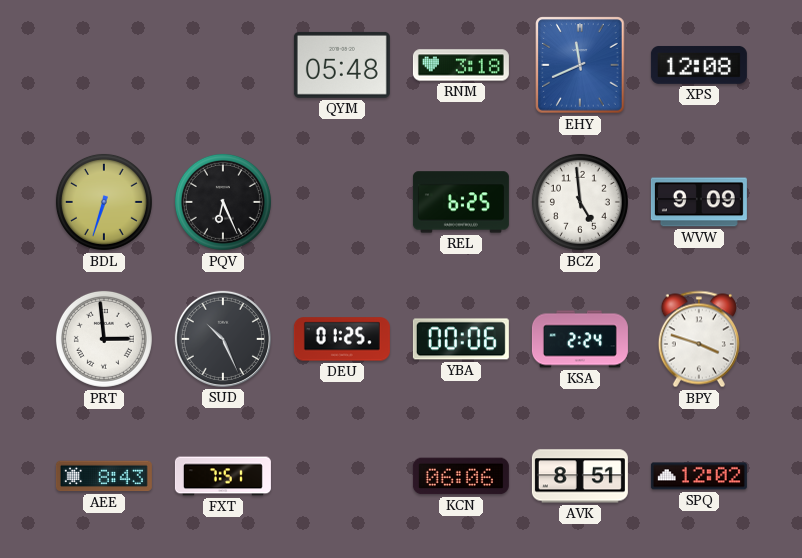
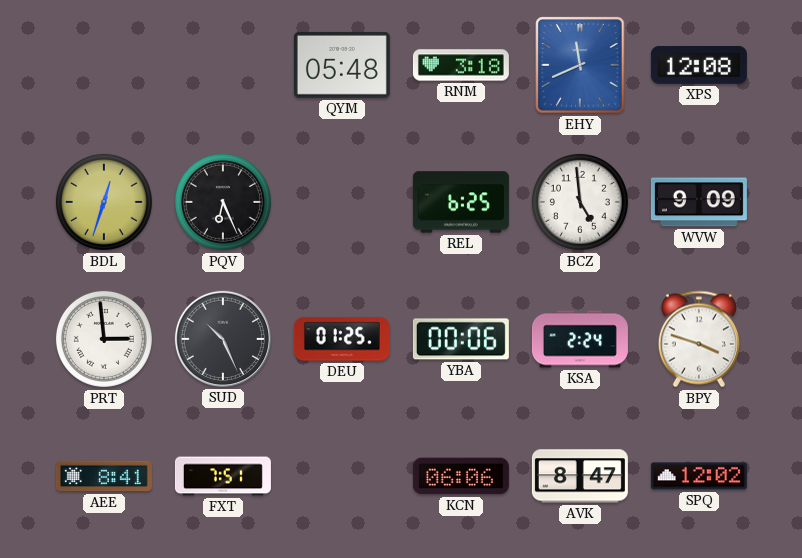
BDL: 6:33 -> 12:33
AEE: 8:43 -> 8:41
AVK: 8:51 -> 8:47
